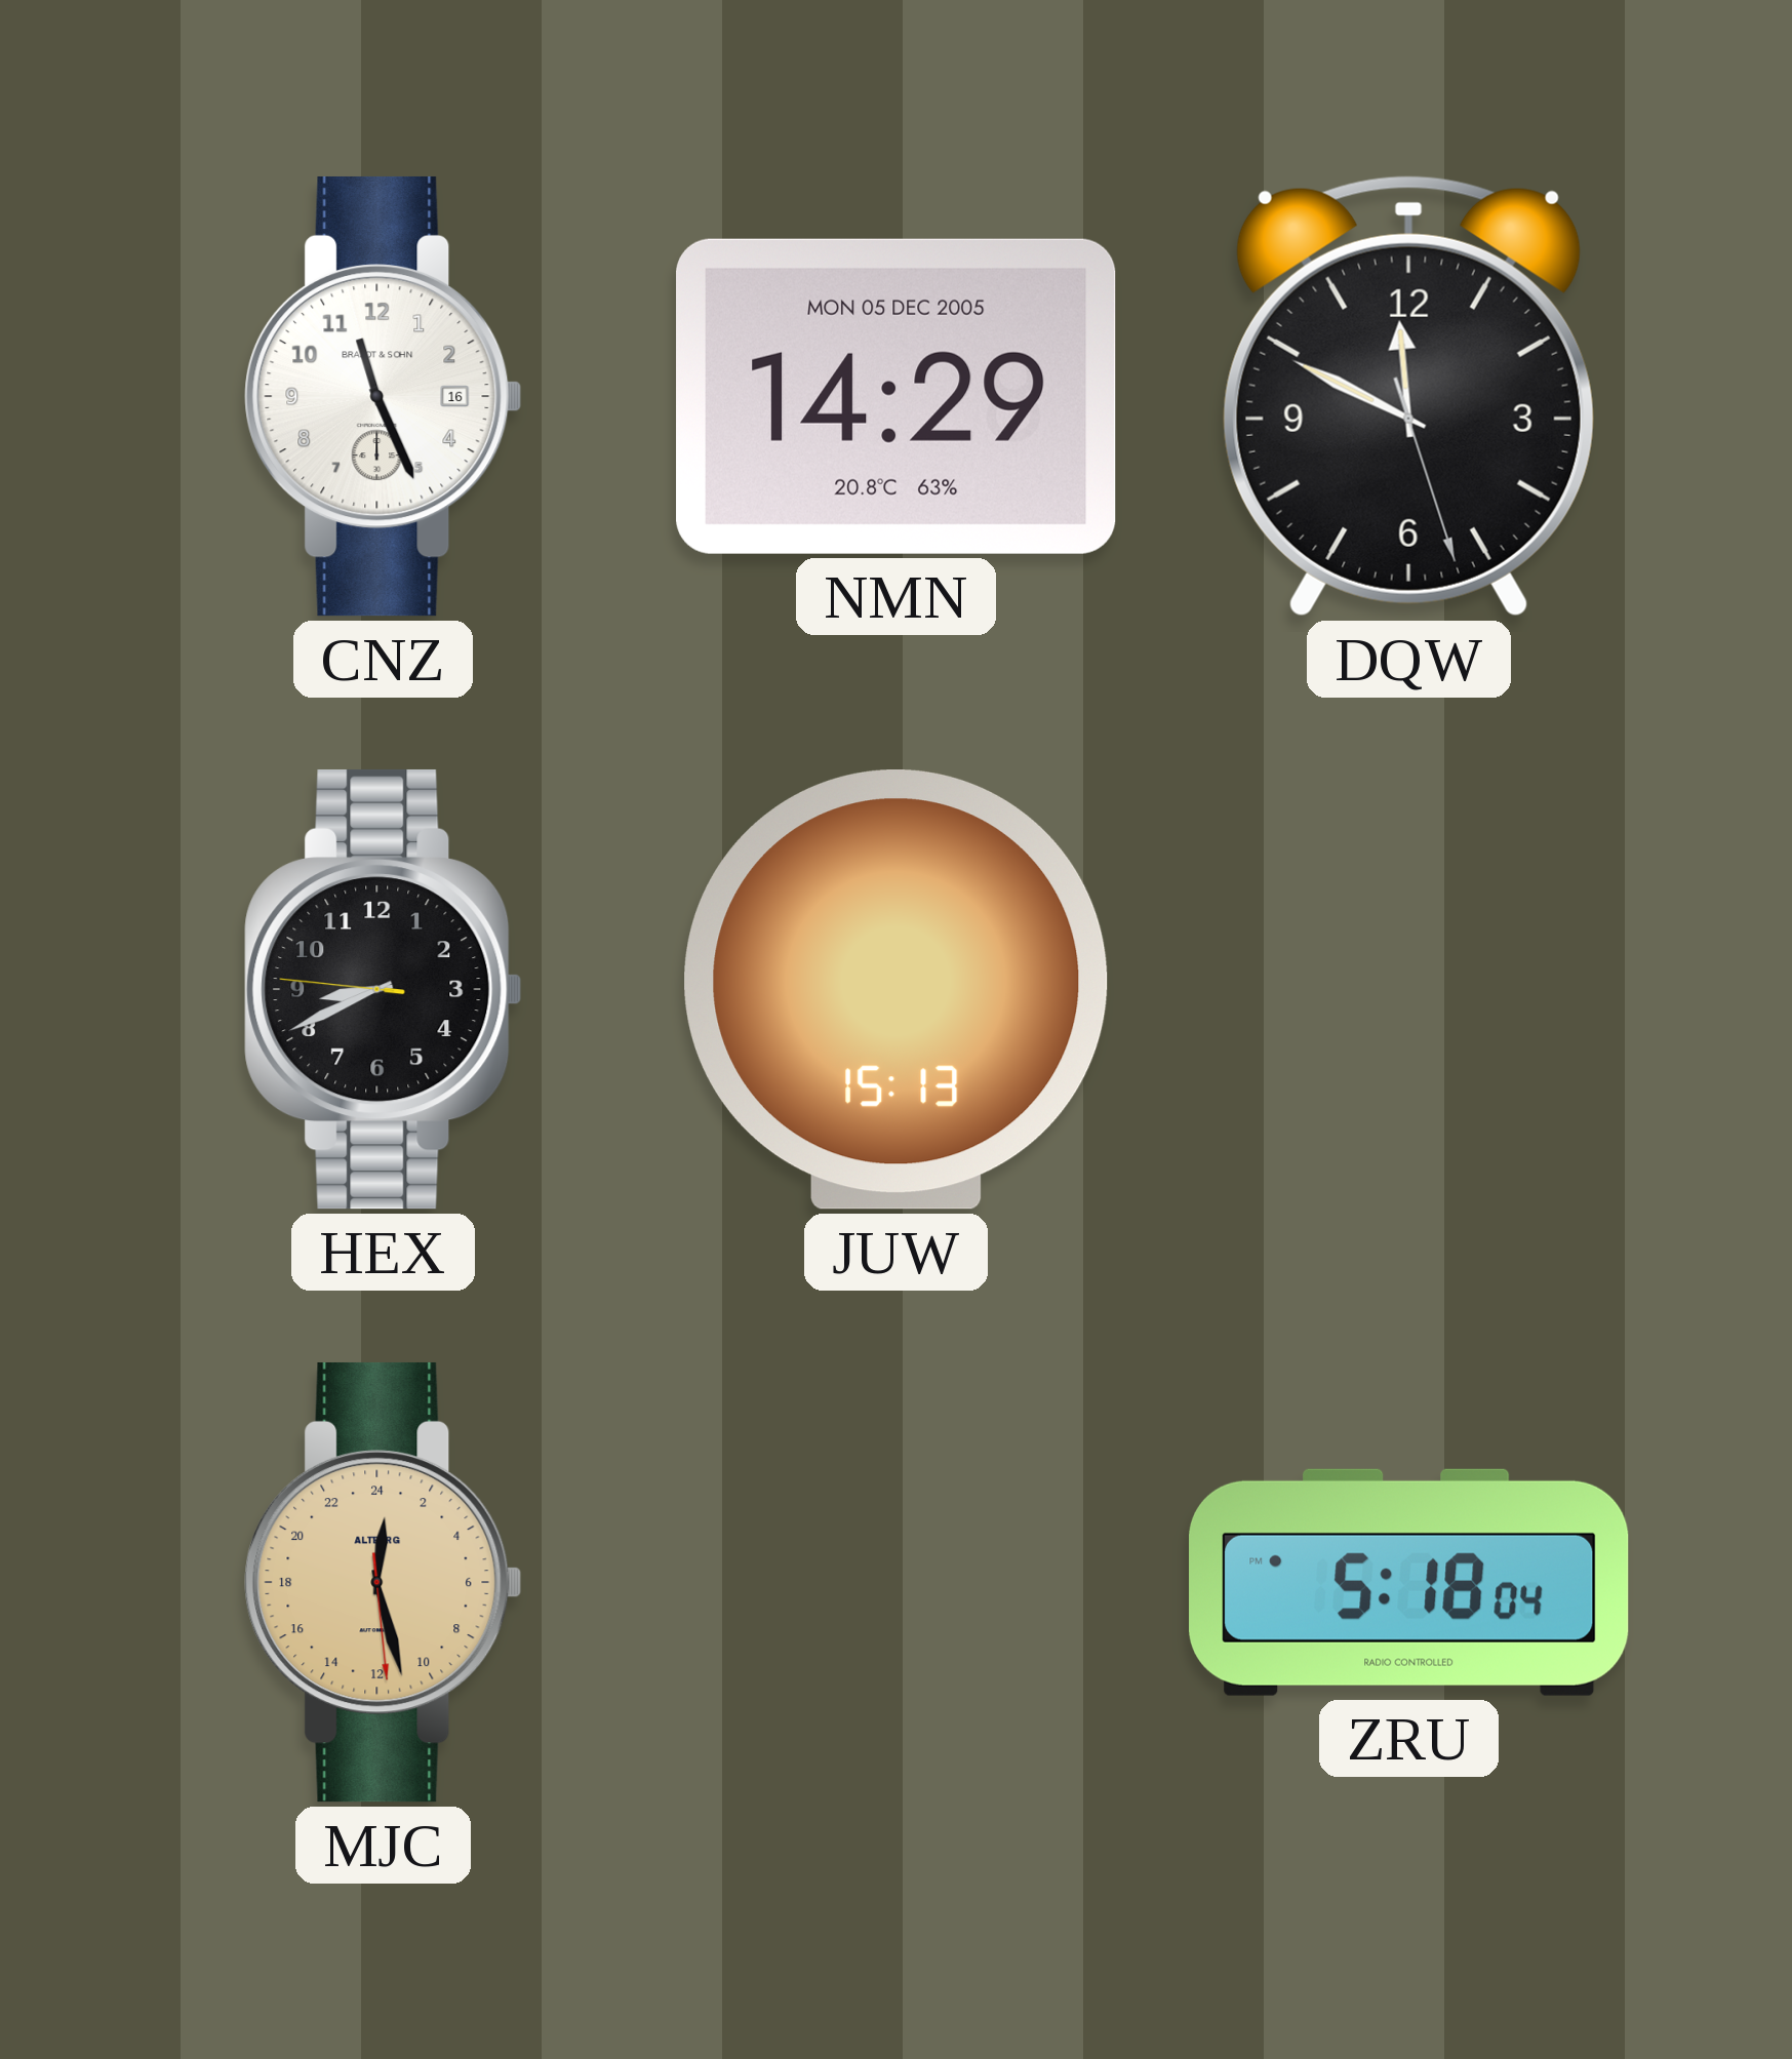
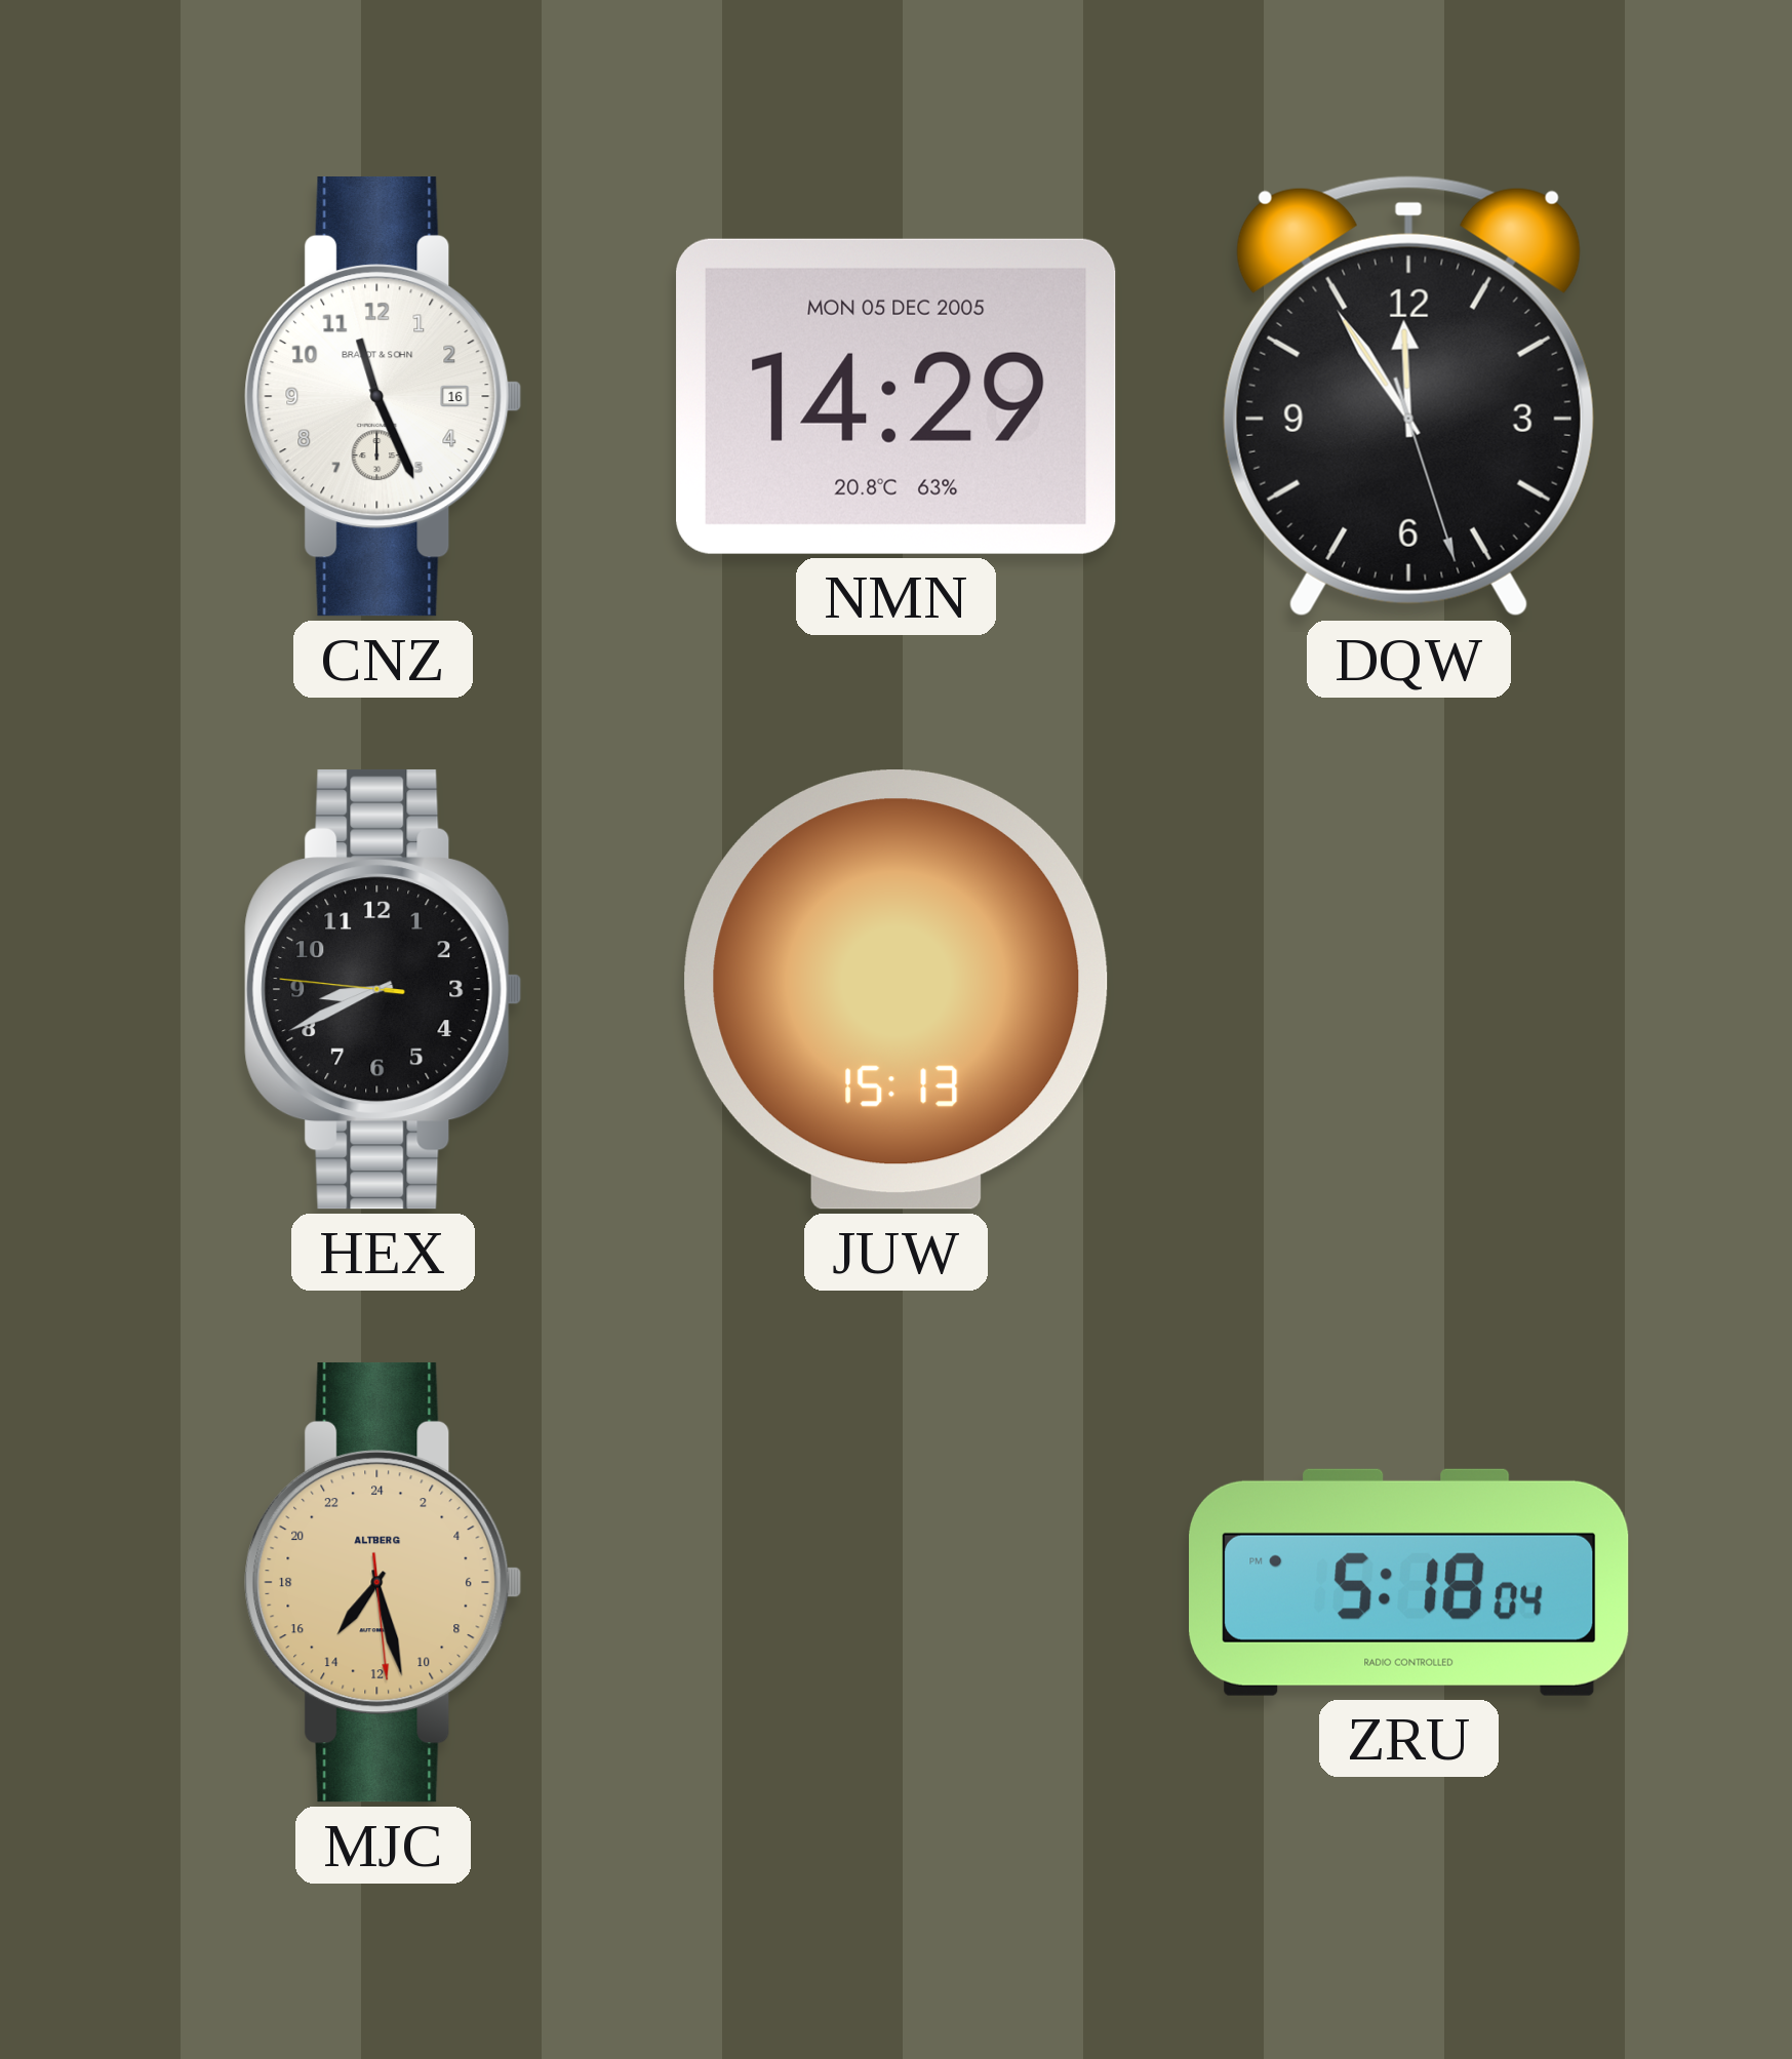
DQW: 11:49 -> 11:54
MJC: 0:27 -> 14:27
